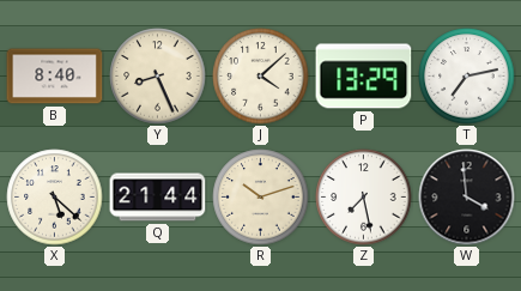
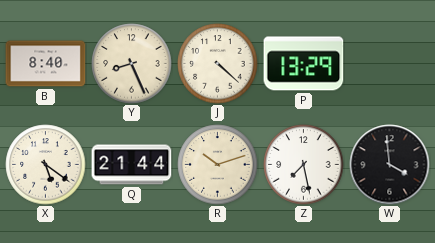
J: 4:08 -> 4:22
T: 7:13 -> none
X: 5:22 -> 5:21
